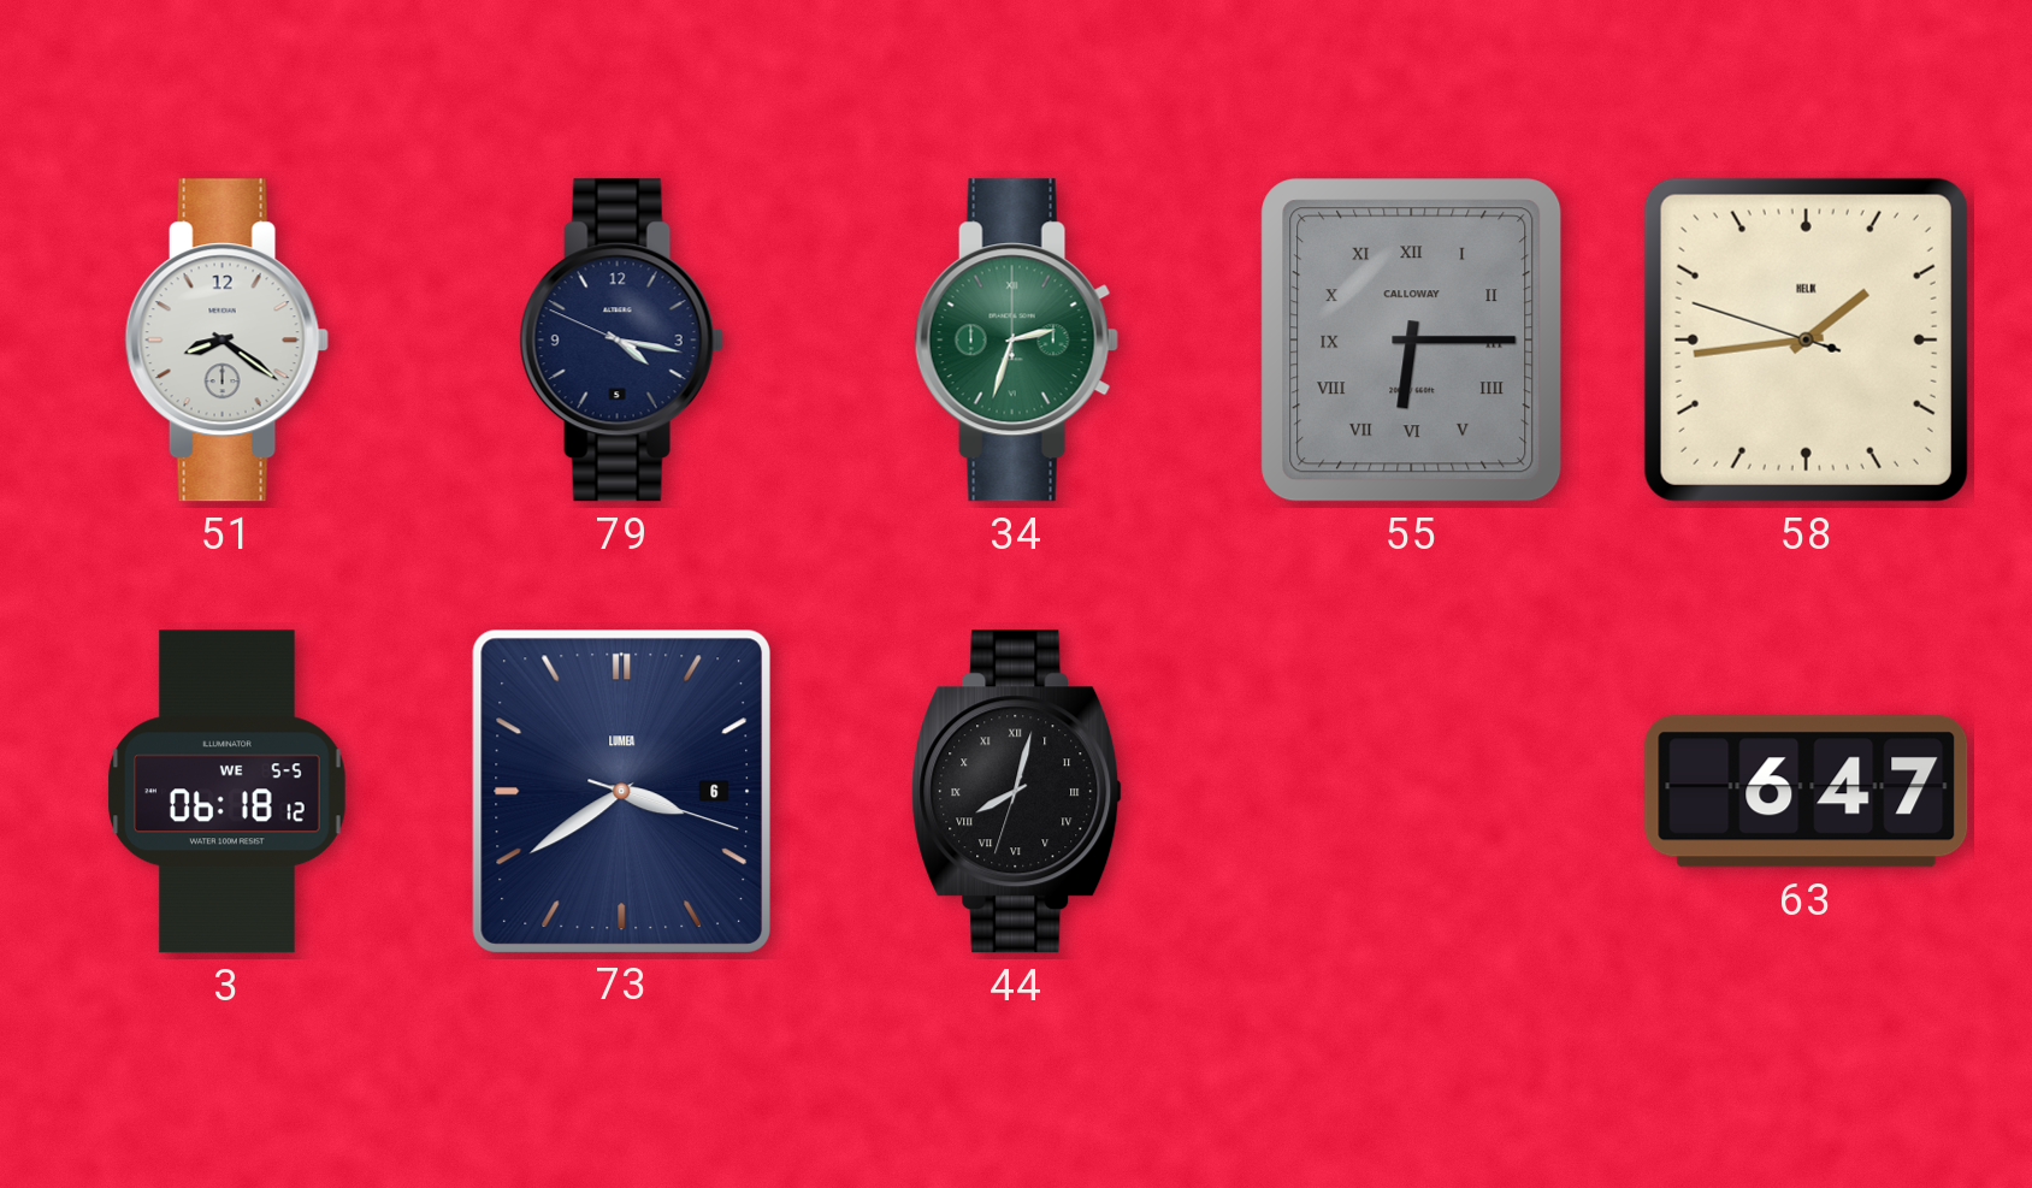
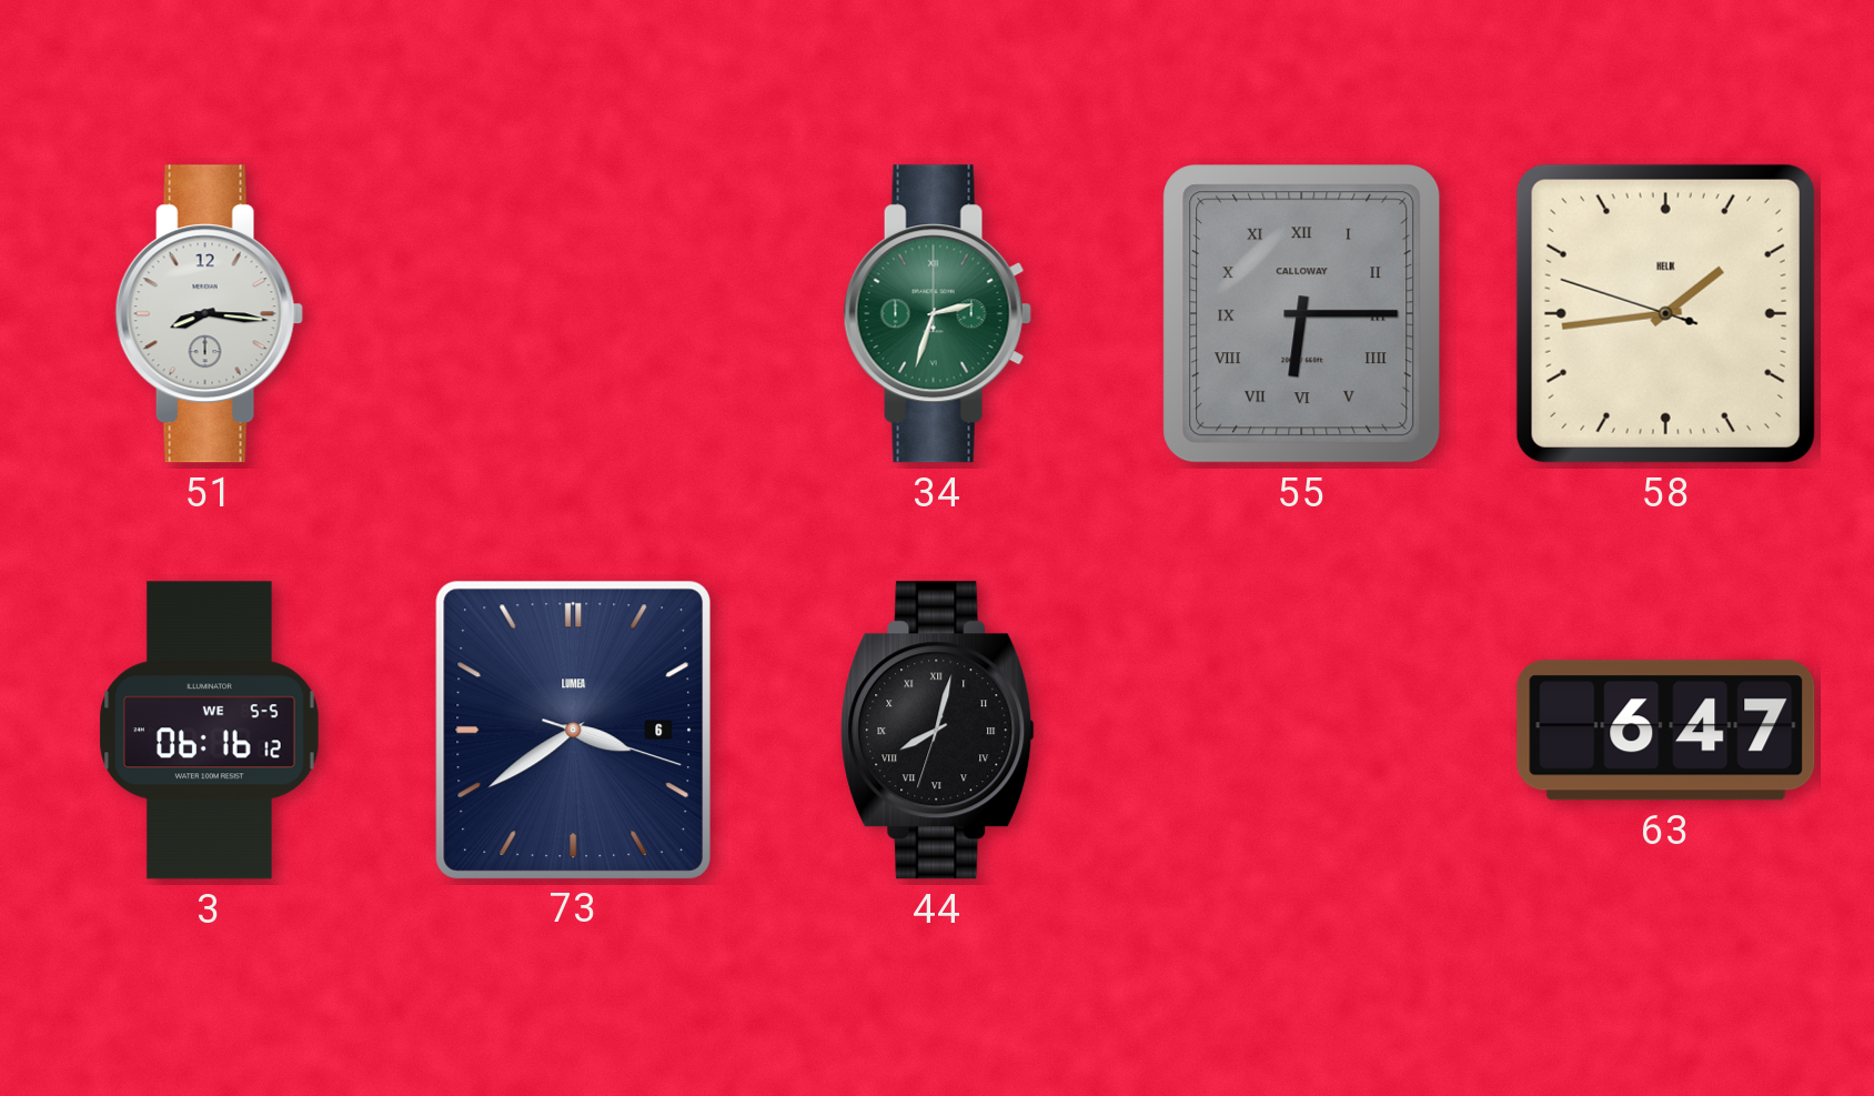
51: 8:21 -> 8:16
79: 4:16 -> none
3: 06:18 -> 06:16
